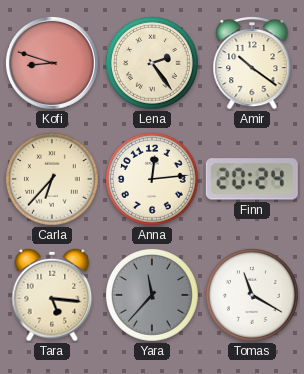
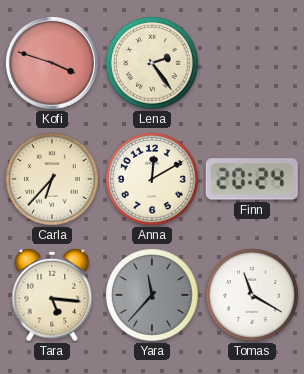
Kofi: 8:48 -> 3:48
Amir: 10:21 -> none
Anna: 12:14 -> 12:10
